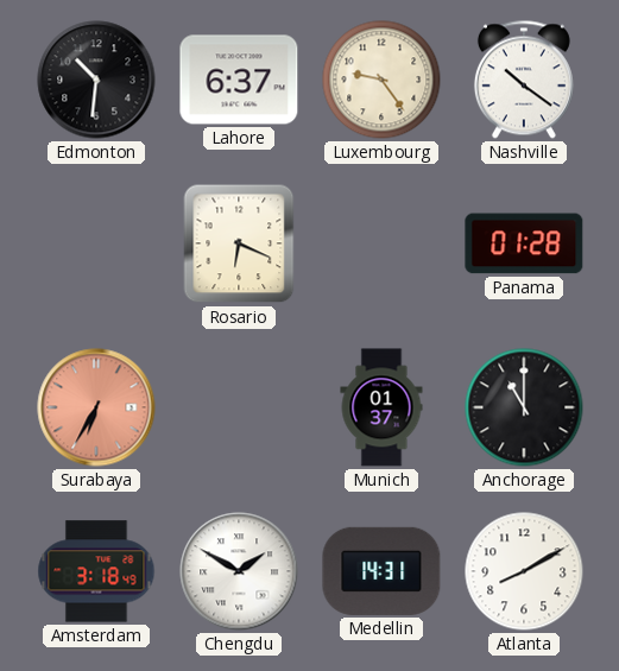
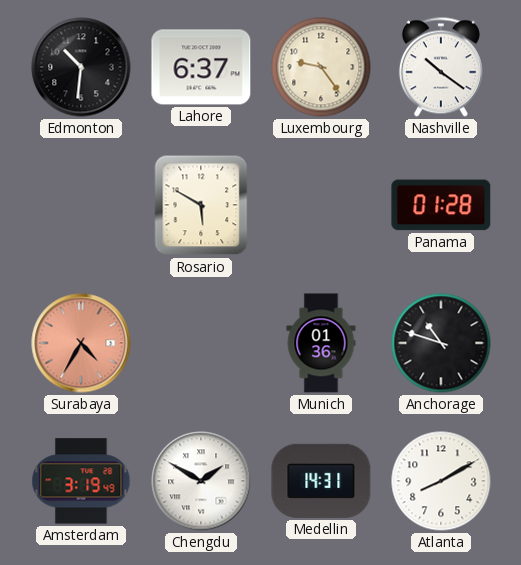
Rosario: 6:19 -> 5:50
Surabaya: 6:35 -> 4:35
Munich: 01:37 -> 01:36
Anchorage: 11:00 -> 10:48
Amsterdam: 3:18 -> 3:19
